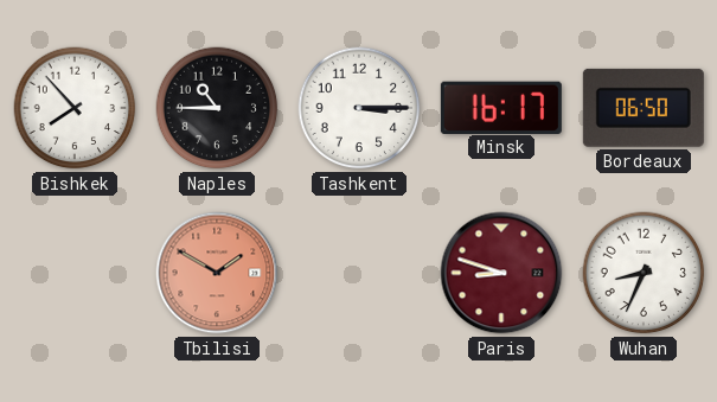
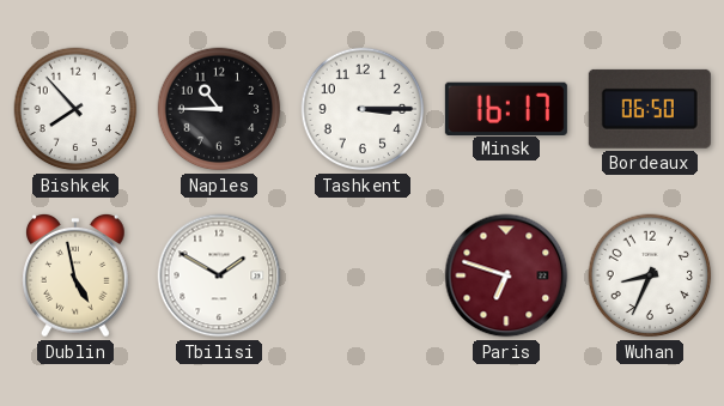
Dublin: none -> 4:58
Tbilisi dial: salmon -> white
Paris: 8:48 -> 6:48
